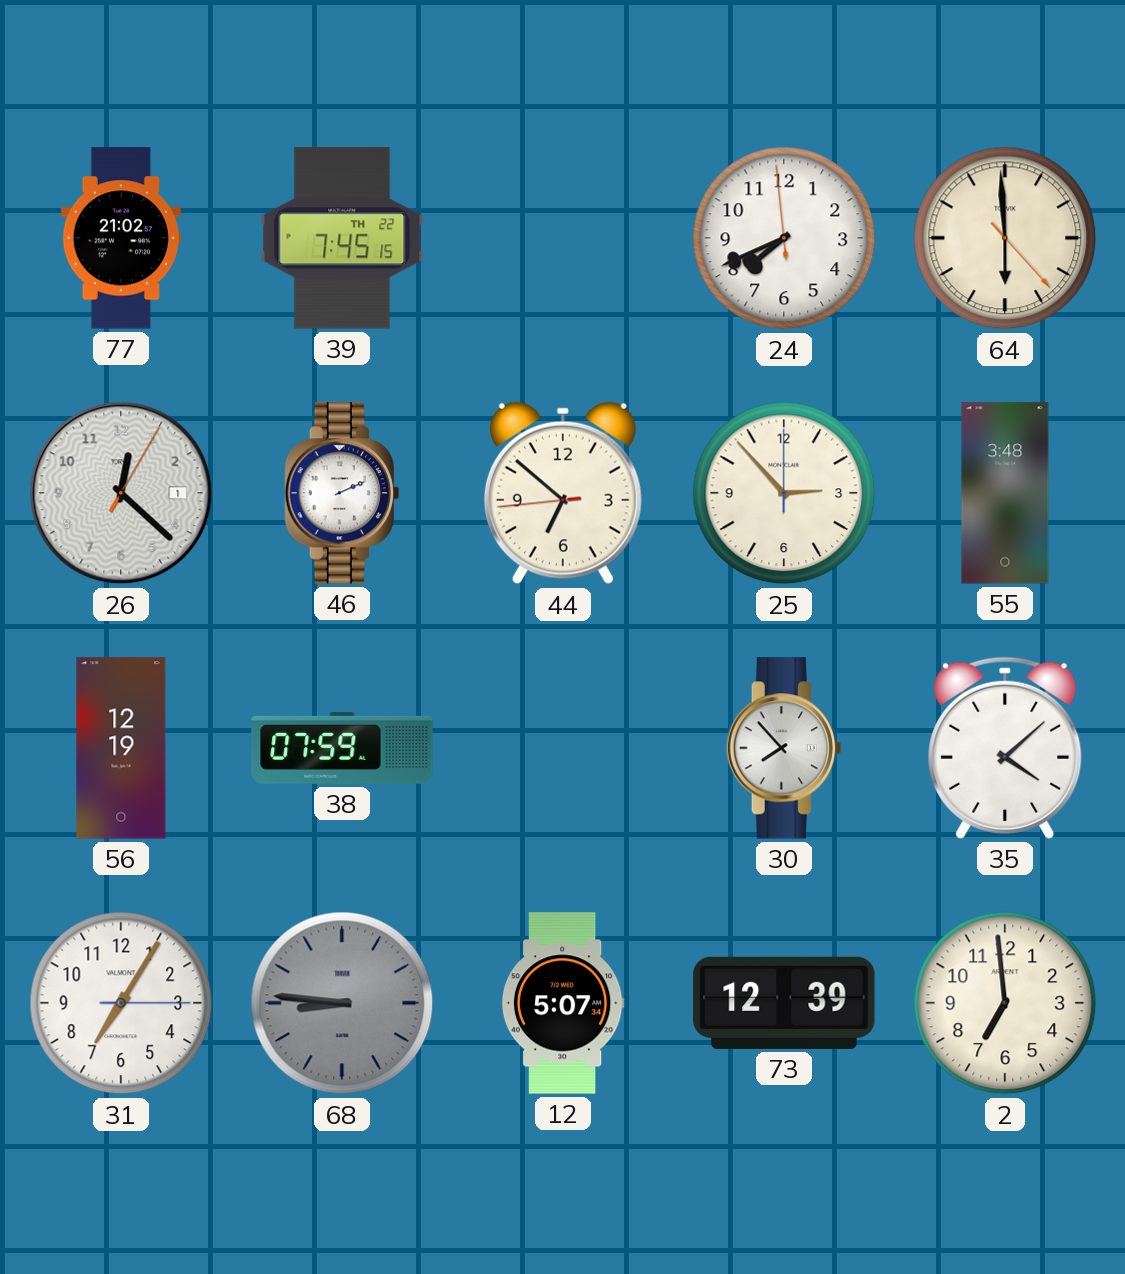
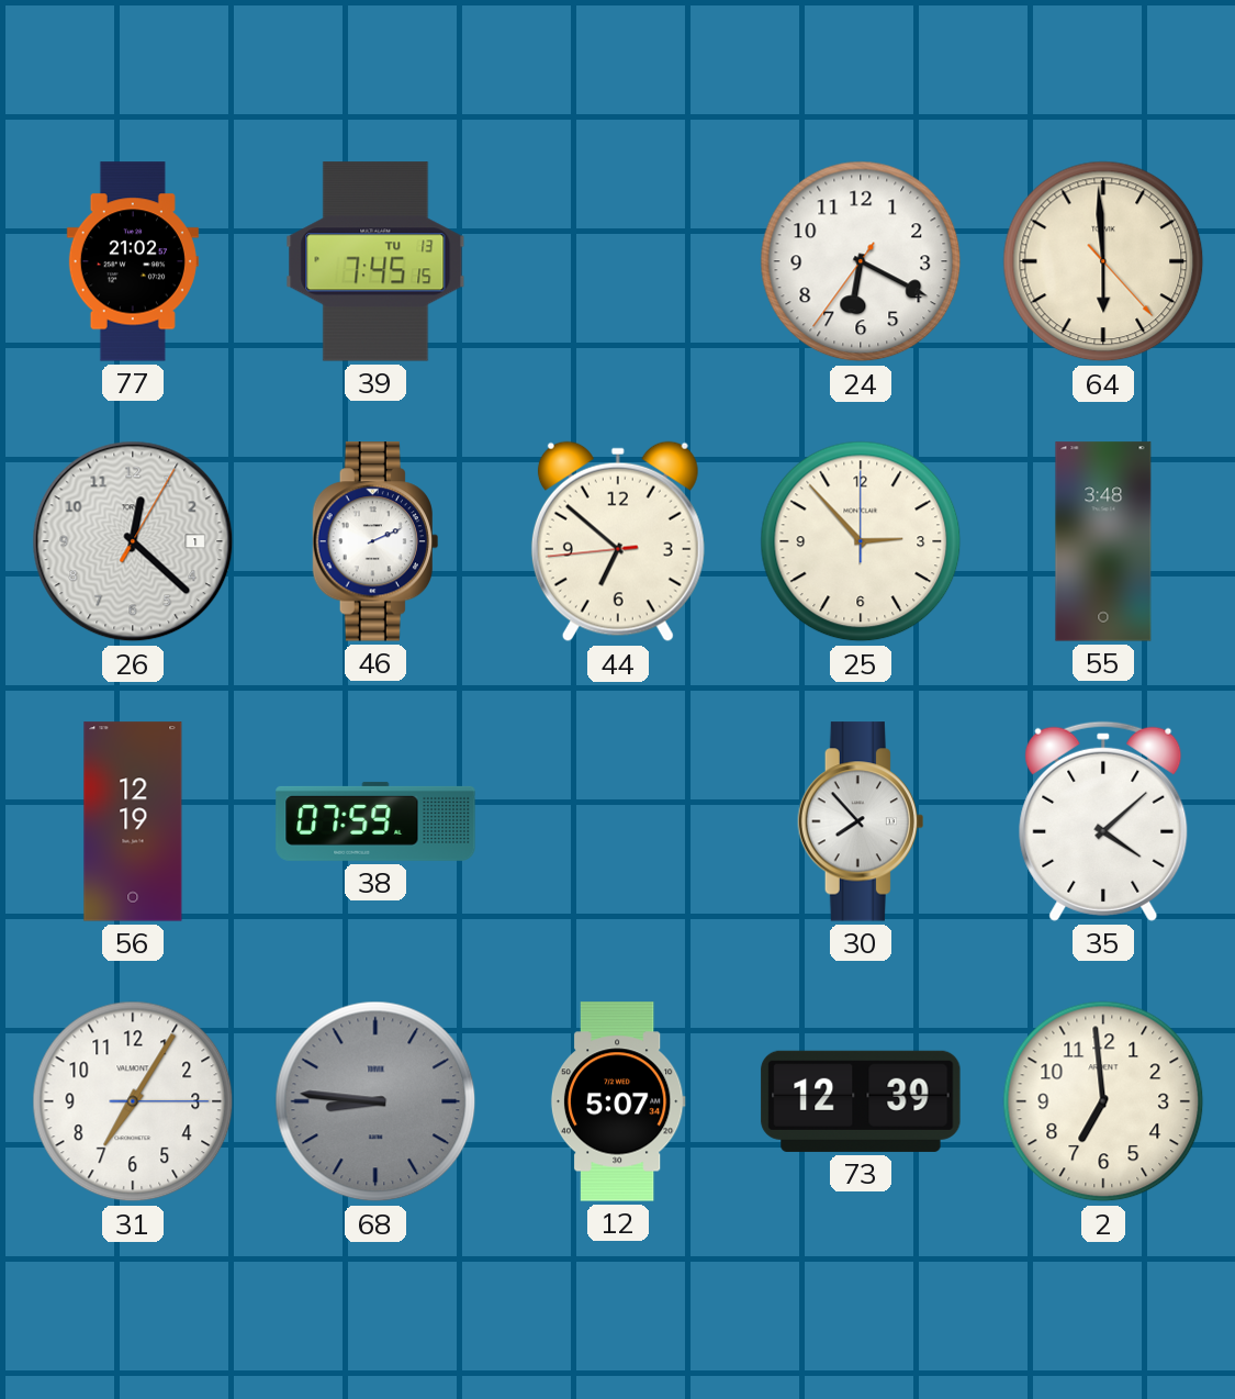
39 date: TH 22 -> TU 13
24: 7:40 -> 6:19
